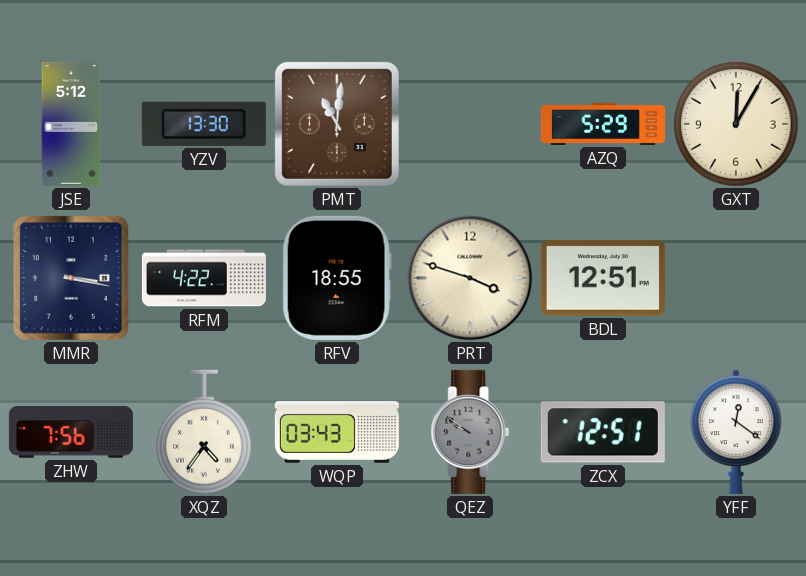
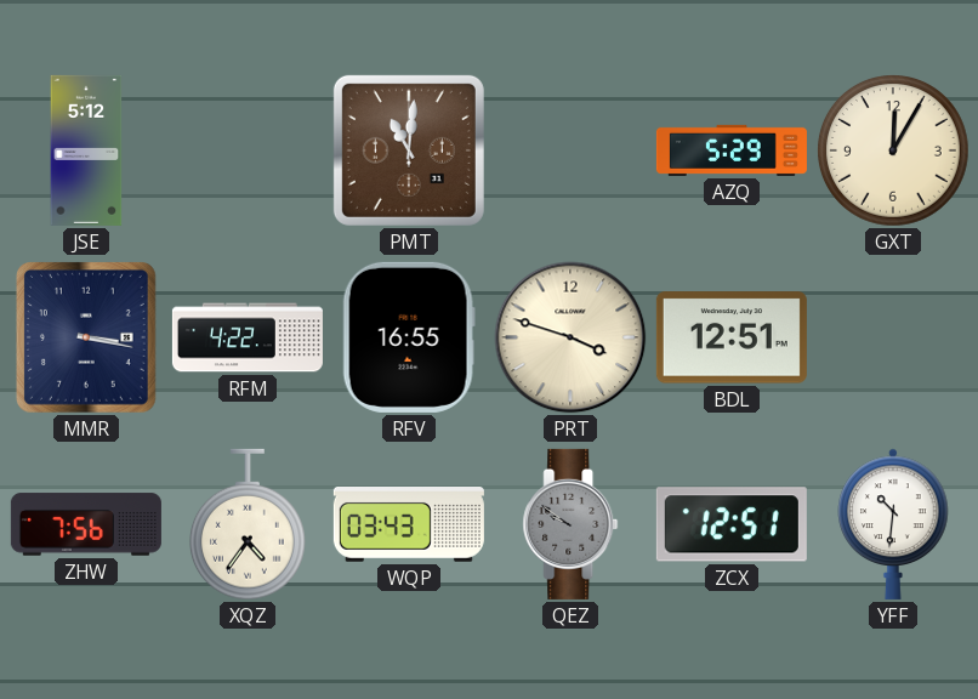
YZV: 13:30 -> none
RFV: 18:55 -> 16:55
YFF: 12:21 -> 10:31
